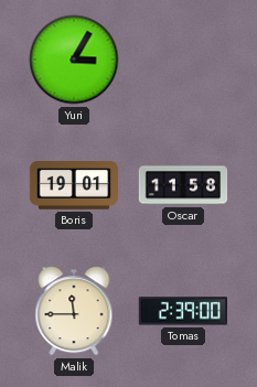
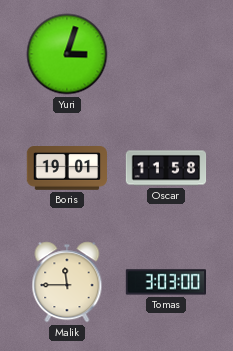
Yuri: 3:05 -> 3:03
Tomas: 2:39 -> 3:03
